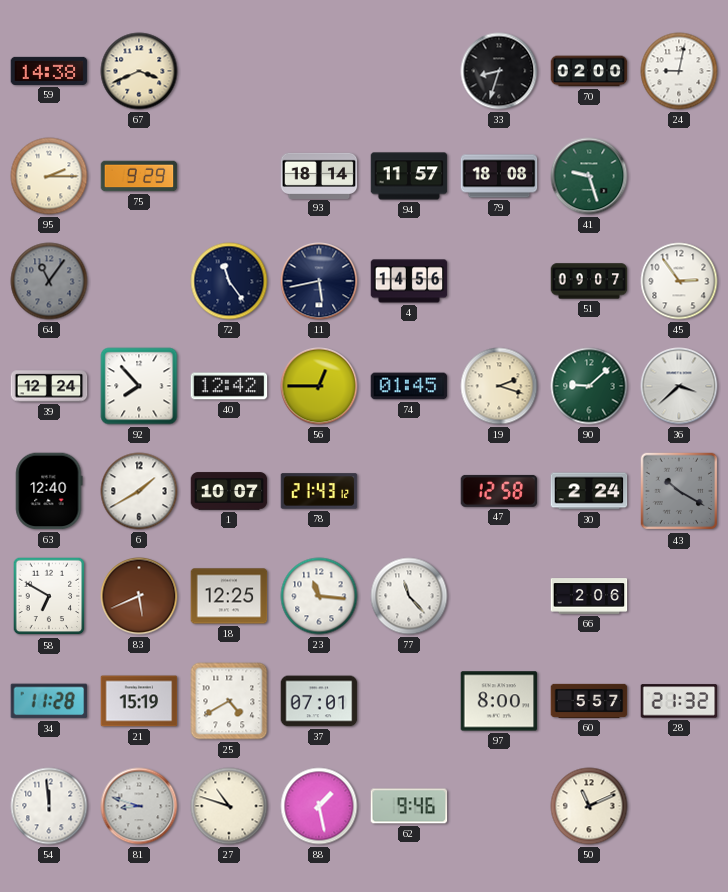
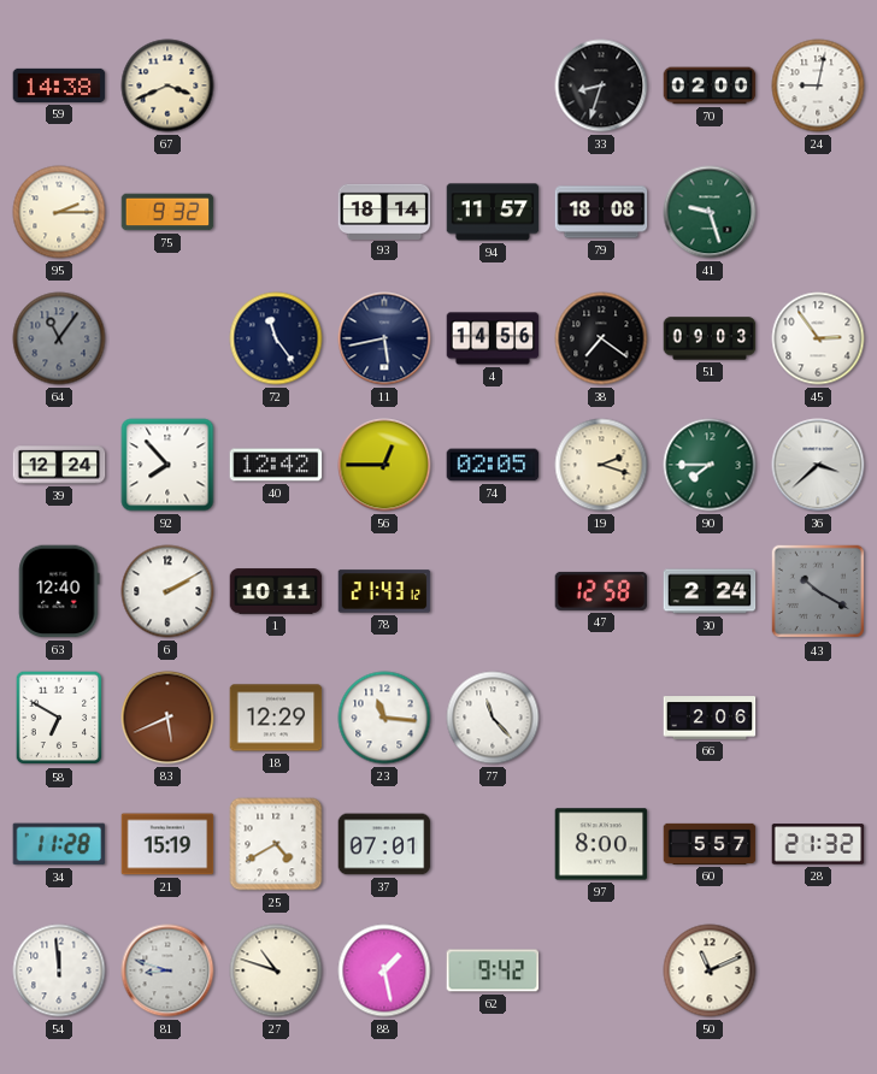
75: 9:29 -> 9:32
38: none -> 7:21
51: 09:07 -> 09:03
74: 01:45 -> 02:05
90: 9:08 -> 7:45
6: 1:40 -> 2:10
1: 10:07 -> 10:11
18: 12:25 -> 12:29
62: 9:46 -> 9:42
